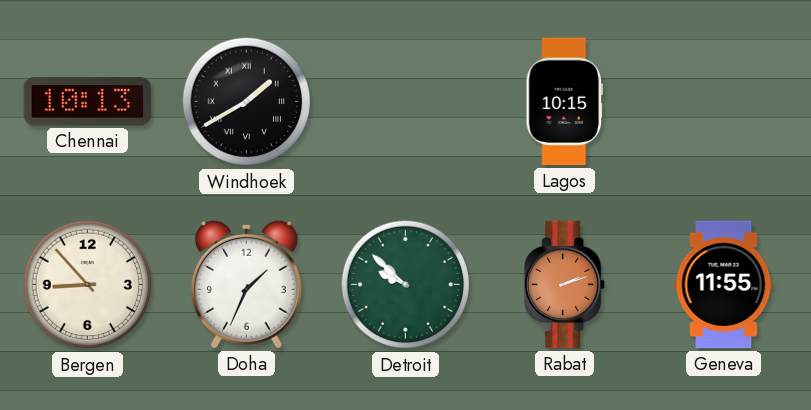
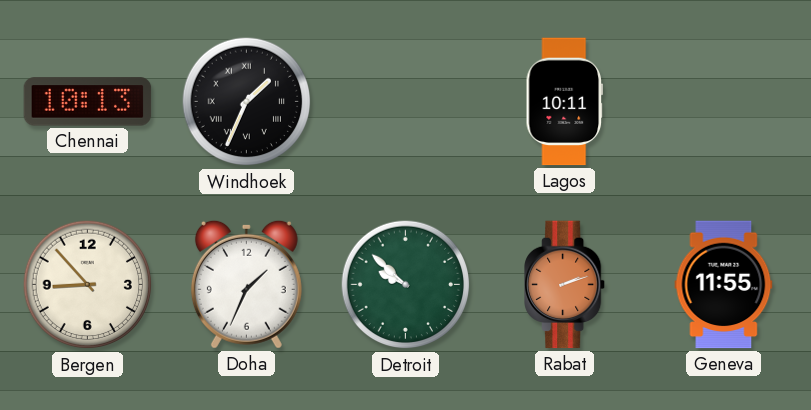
Windhoek: 1:40 -> 1:34
Lagos: 10:15 -> 10:11
